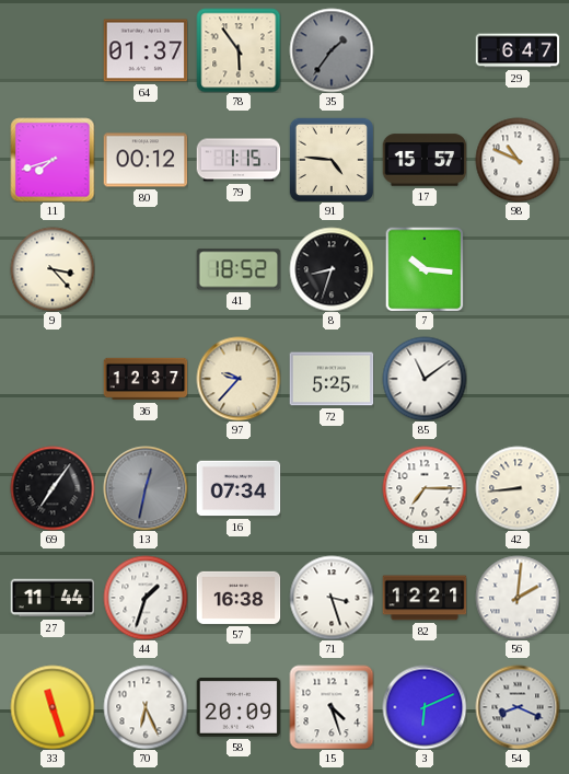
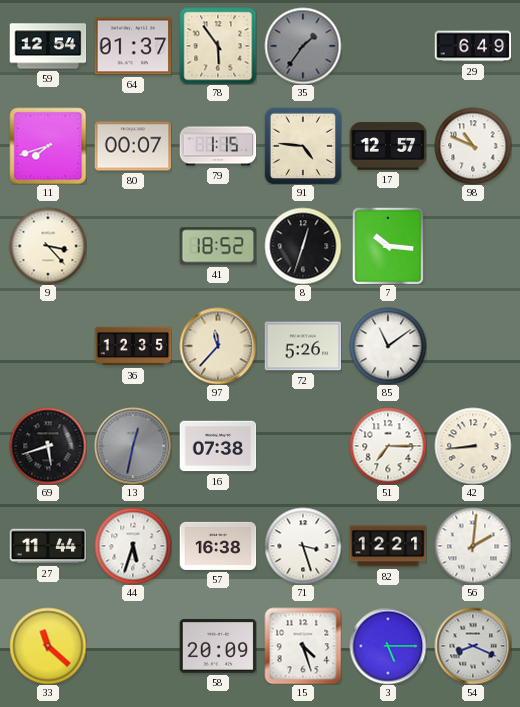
59: none -> 12:54
29: 6:47 -> 6:49
80: 00:12 -> 00:07
17: 15:57 -> 12:57
8: 8:33 -> 12:33
36: 12:37 -> 12:35
97: 9:37 -> 11:37
72: 5:25 -> 5:26
69: 7:06 -> 5:42
16: 07:34 -> 07:38
44: 1:33 -> 5:33
33: 11:27 -> 11:22
70: 6:26 -> none
3: 6:11 -> 5:15
